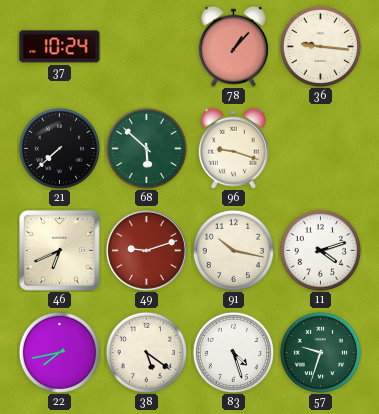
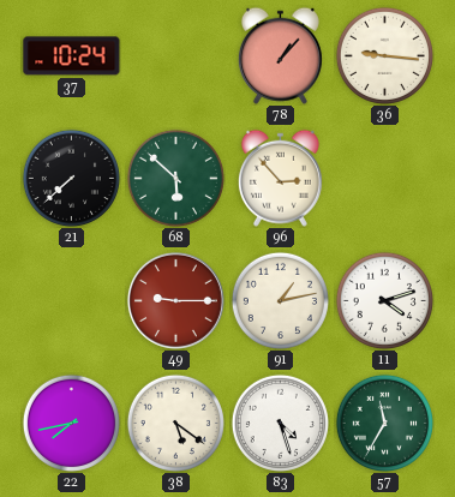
96: 9:18 -> 2:53
46: 6:41 -> none
49: 9:12 -> 9:15
91: 10:17 -> 1:13
57: 9:33 -> 11:35
